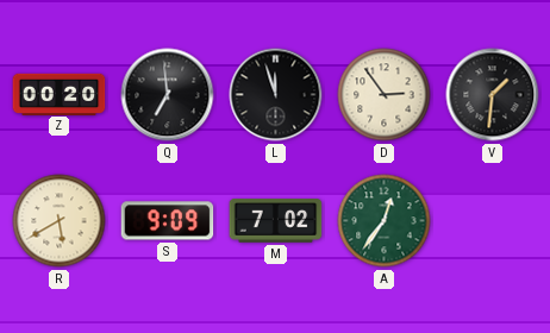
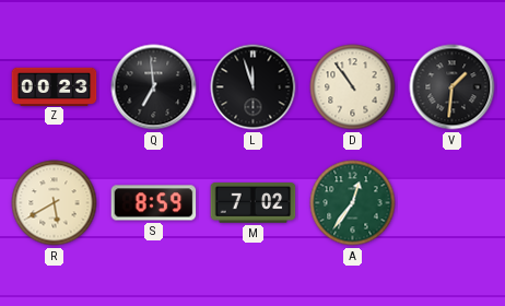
Z: 00:20 -> 00:23
D: 2:54 -> 10:54
S: 9:09 -> 8:59
